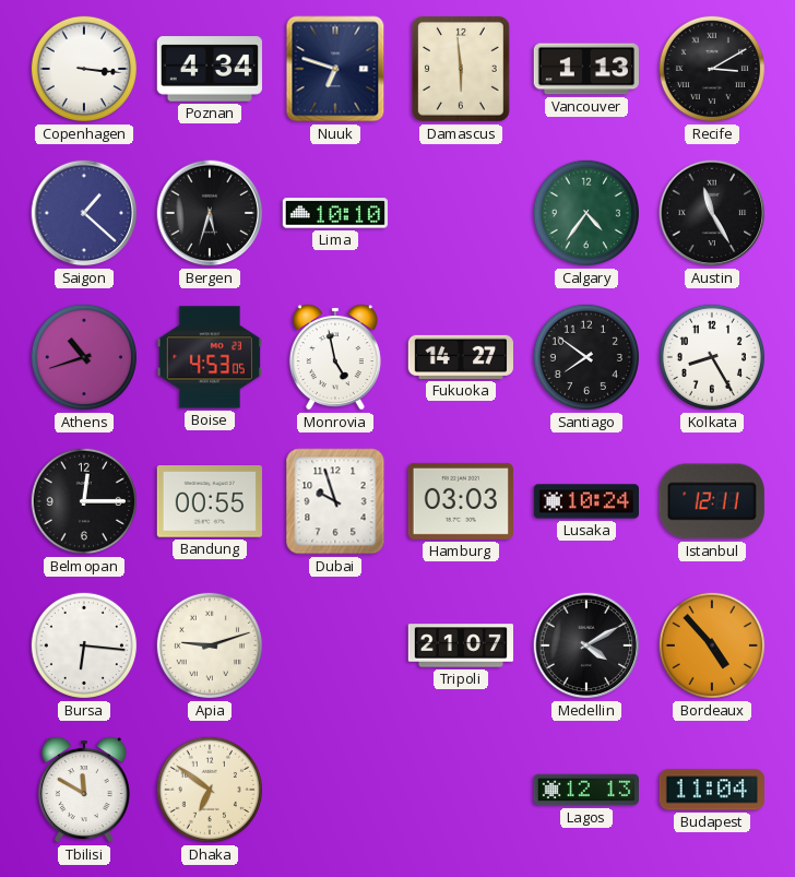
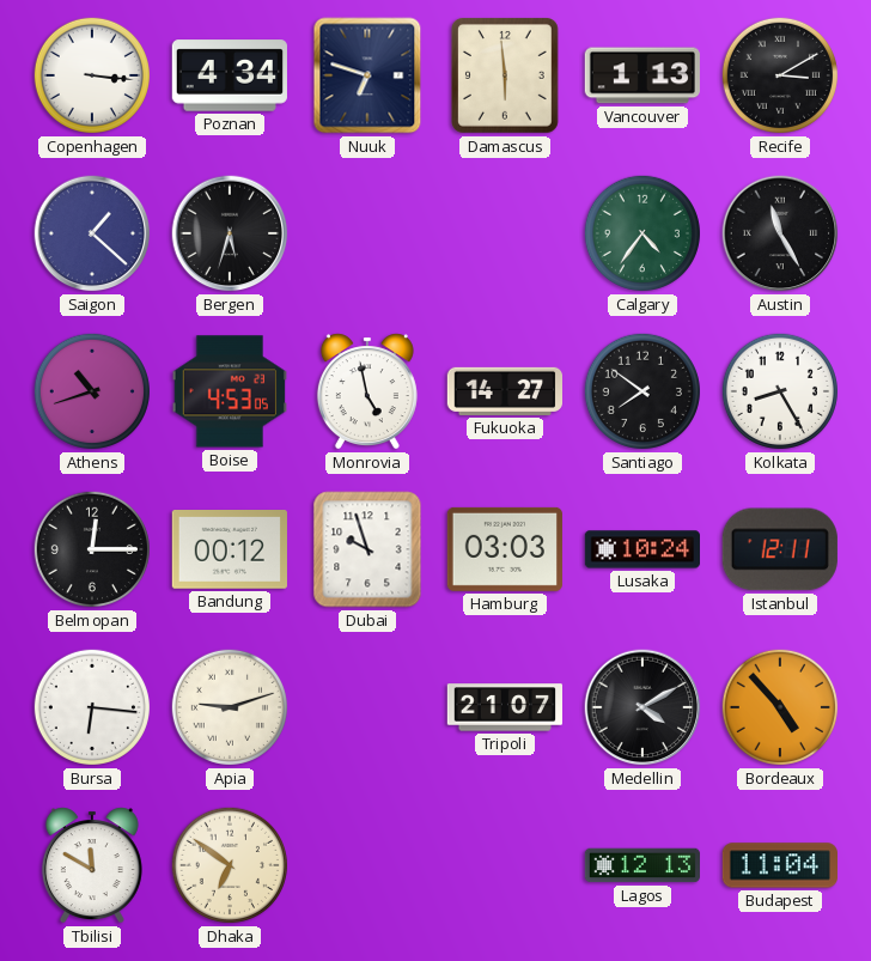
Lima: 10:10 -> none
Bandung: 00:55 -> 00:12
